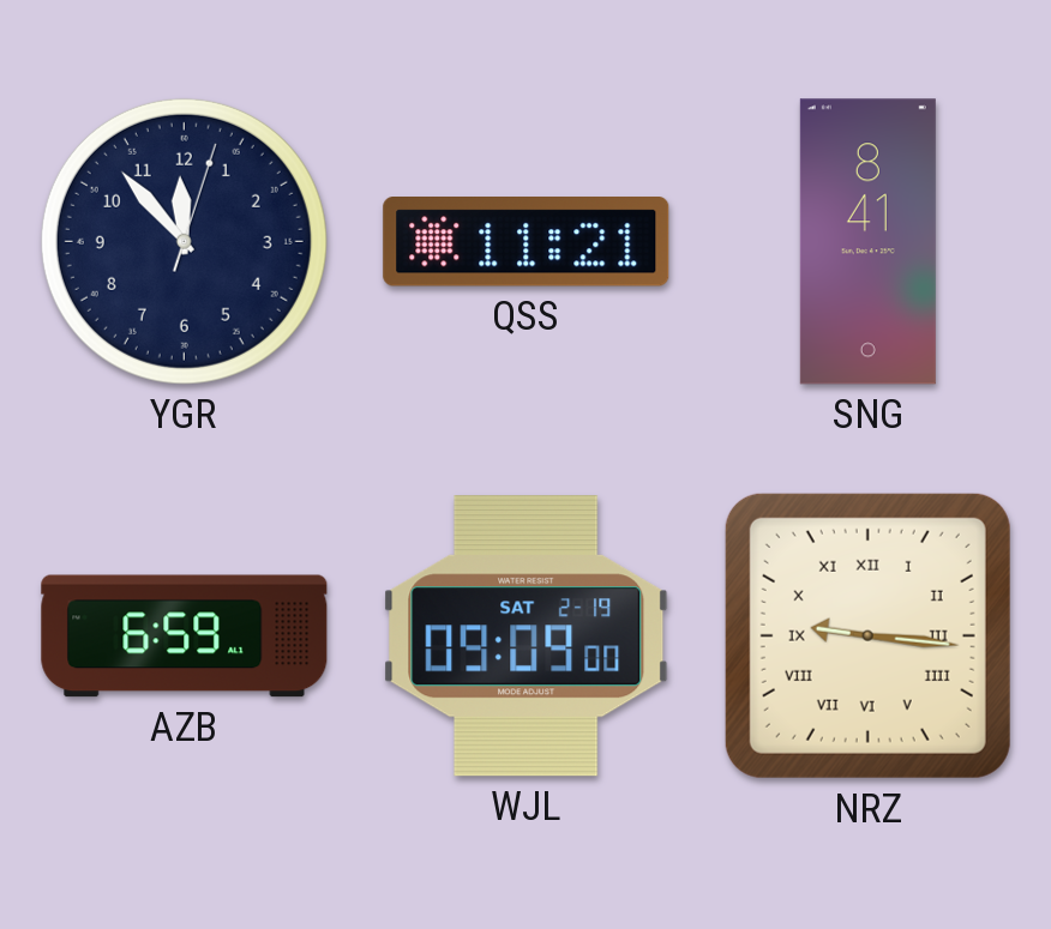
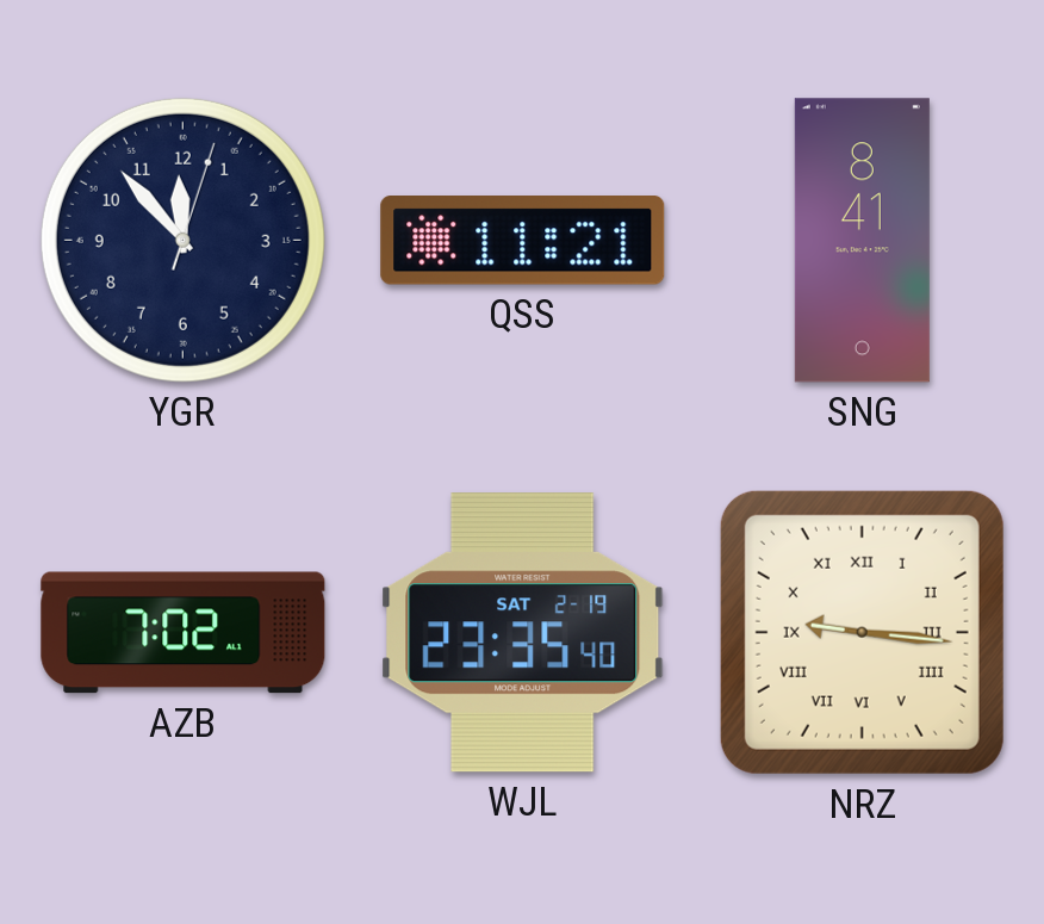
AZB: 6:59 -> 7:02
WJL: 09:09 -> 23:35
